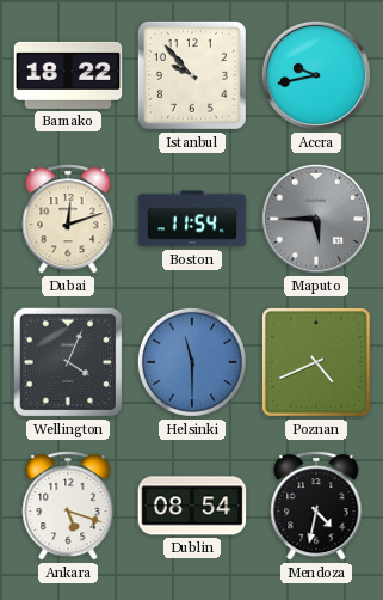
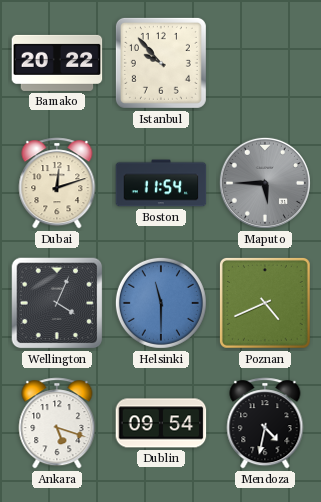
Bamako: 18:22 -> 20:22
Accra: 9:43 -> none
Dublin: 08:54 -> 09:54
